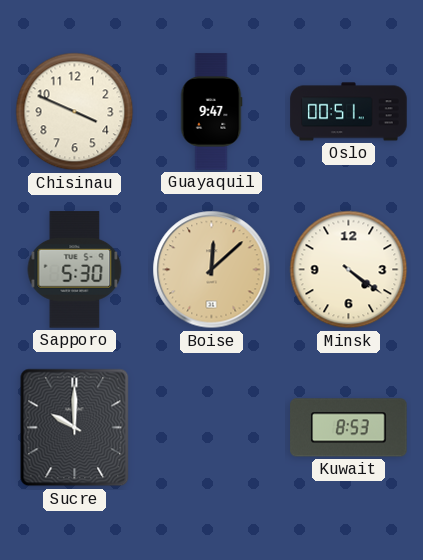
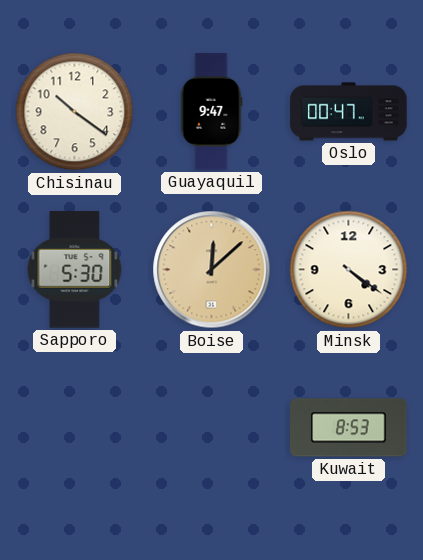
Chisinau: 3:49 -> 10:21
Oslo: 00:51 -> 00:47
Sucre: 10:00 -> none
